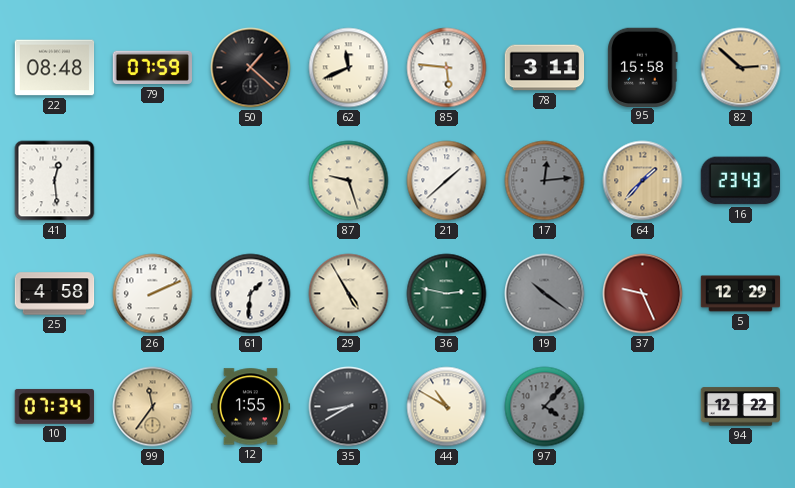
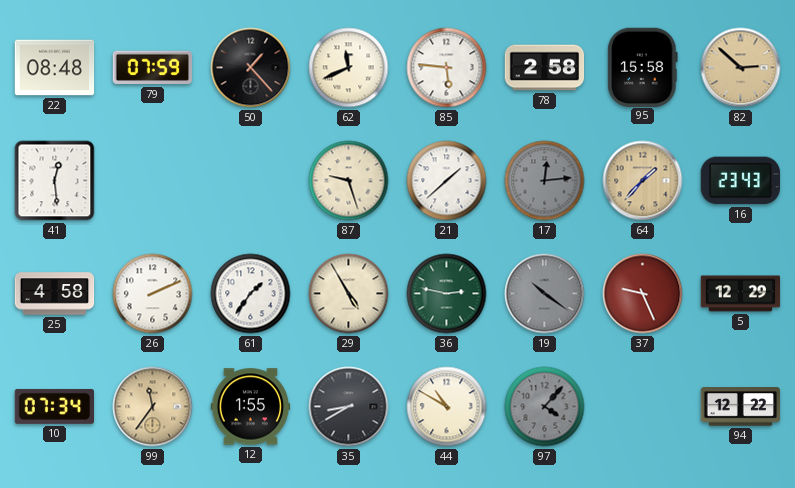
50: 1:22 -> 1:23
78: 3:11 -> 2:58
61: 1:31 -> 1:36
